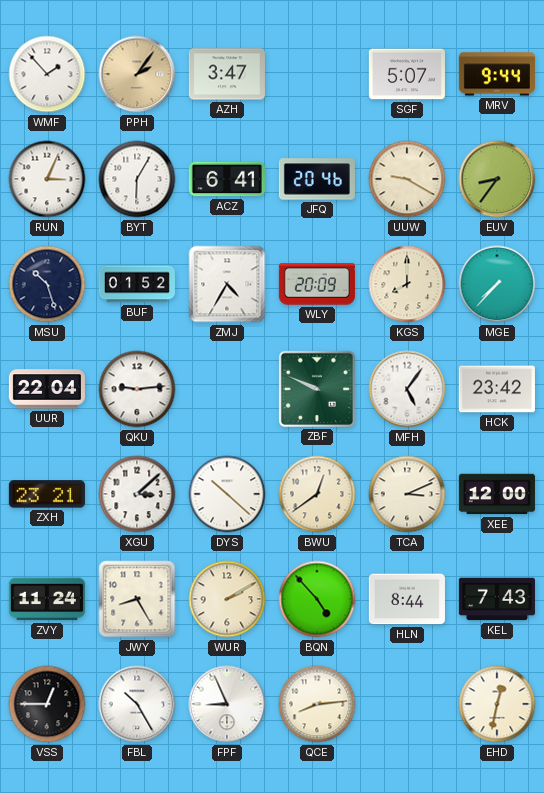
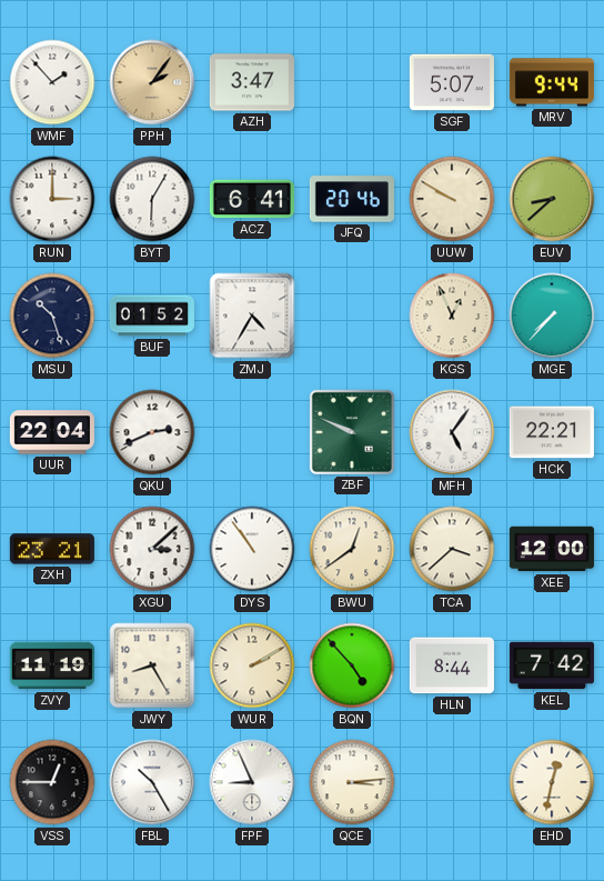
RUN: 3:04 -> 3:00
UUW: 9:20 -> 9:50
EUV: 8:36 -> 8:38
WLY: 20:09 -> none
KGS: 8:00 -> 12:56
QKU: 9:14 -> 2:41
HCK: 23:42 -> 22:21
DYS: 10:22 -> 10:54
TCA: 3:11 -> 3:38
ZVY: 11:24 -> 11:19
KEL: 7:43 -> 7:42
QCE: 8:14 -> 3:14
